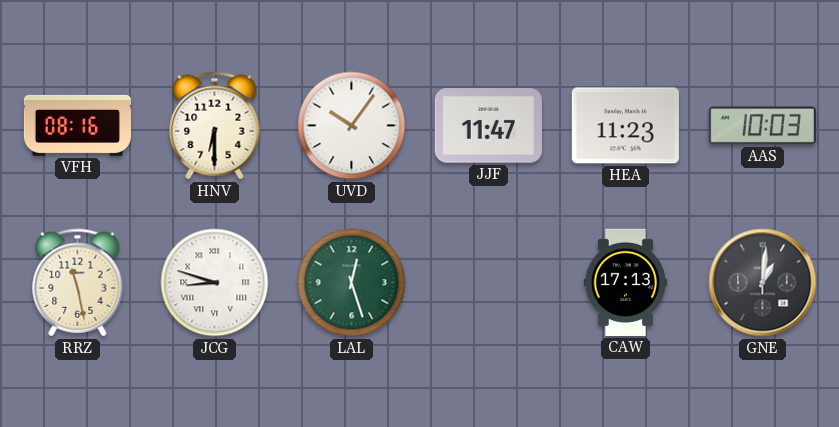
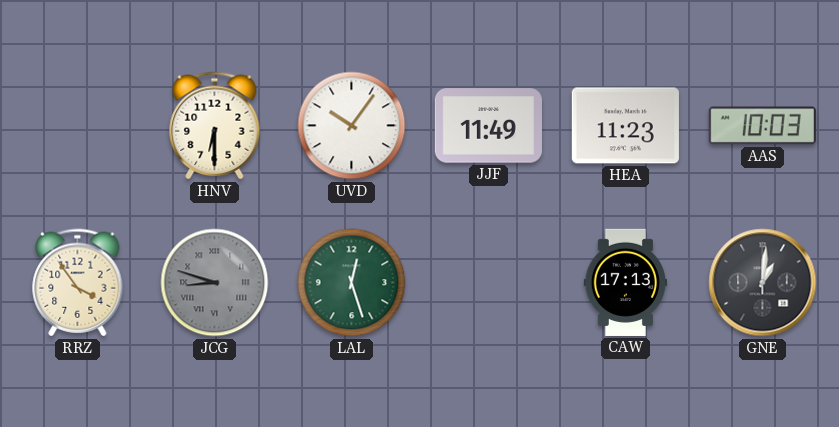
VFH: 08:16 -> none
JJF: 11:47 -> 11:49
RRZ: 11:28 -> 3:54
JCG dial: white -> grey
